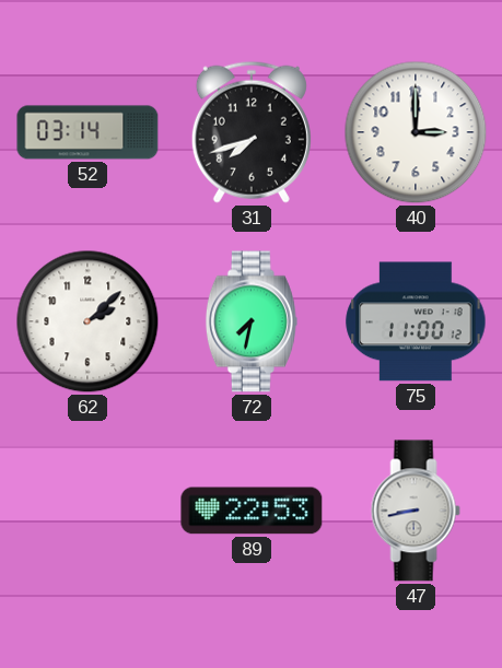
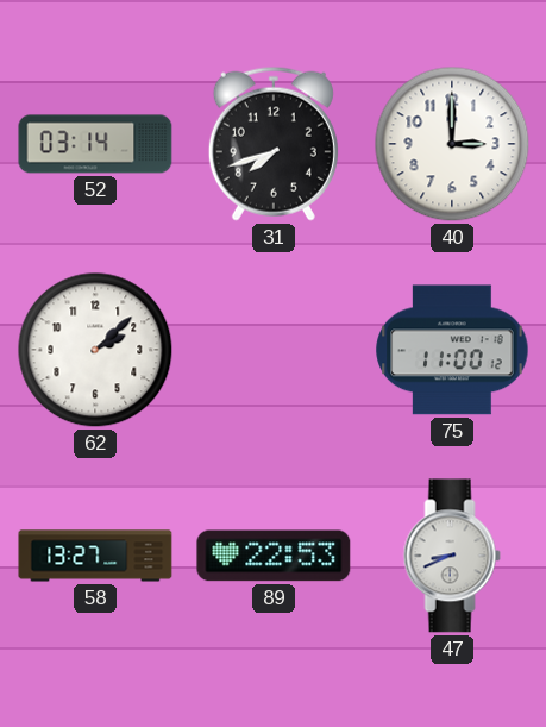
72: 7:32 -> none
58: none -> 13:27
47: 8:43 -> 8:41
